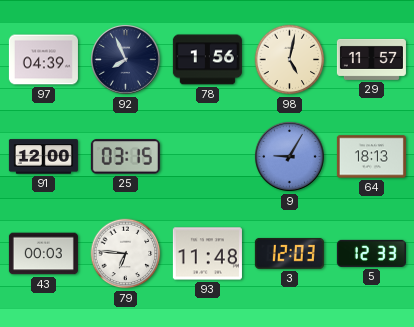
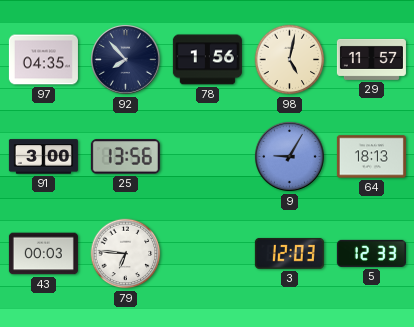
97: 04:39 -> 04:35
92: 7:56 -> 7:53
91: 12:00 -> 3:00
25: 03:15 -> 13:56
93: 11:48 -> none
